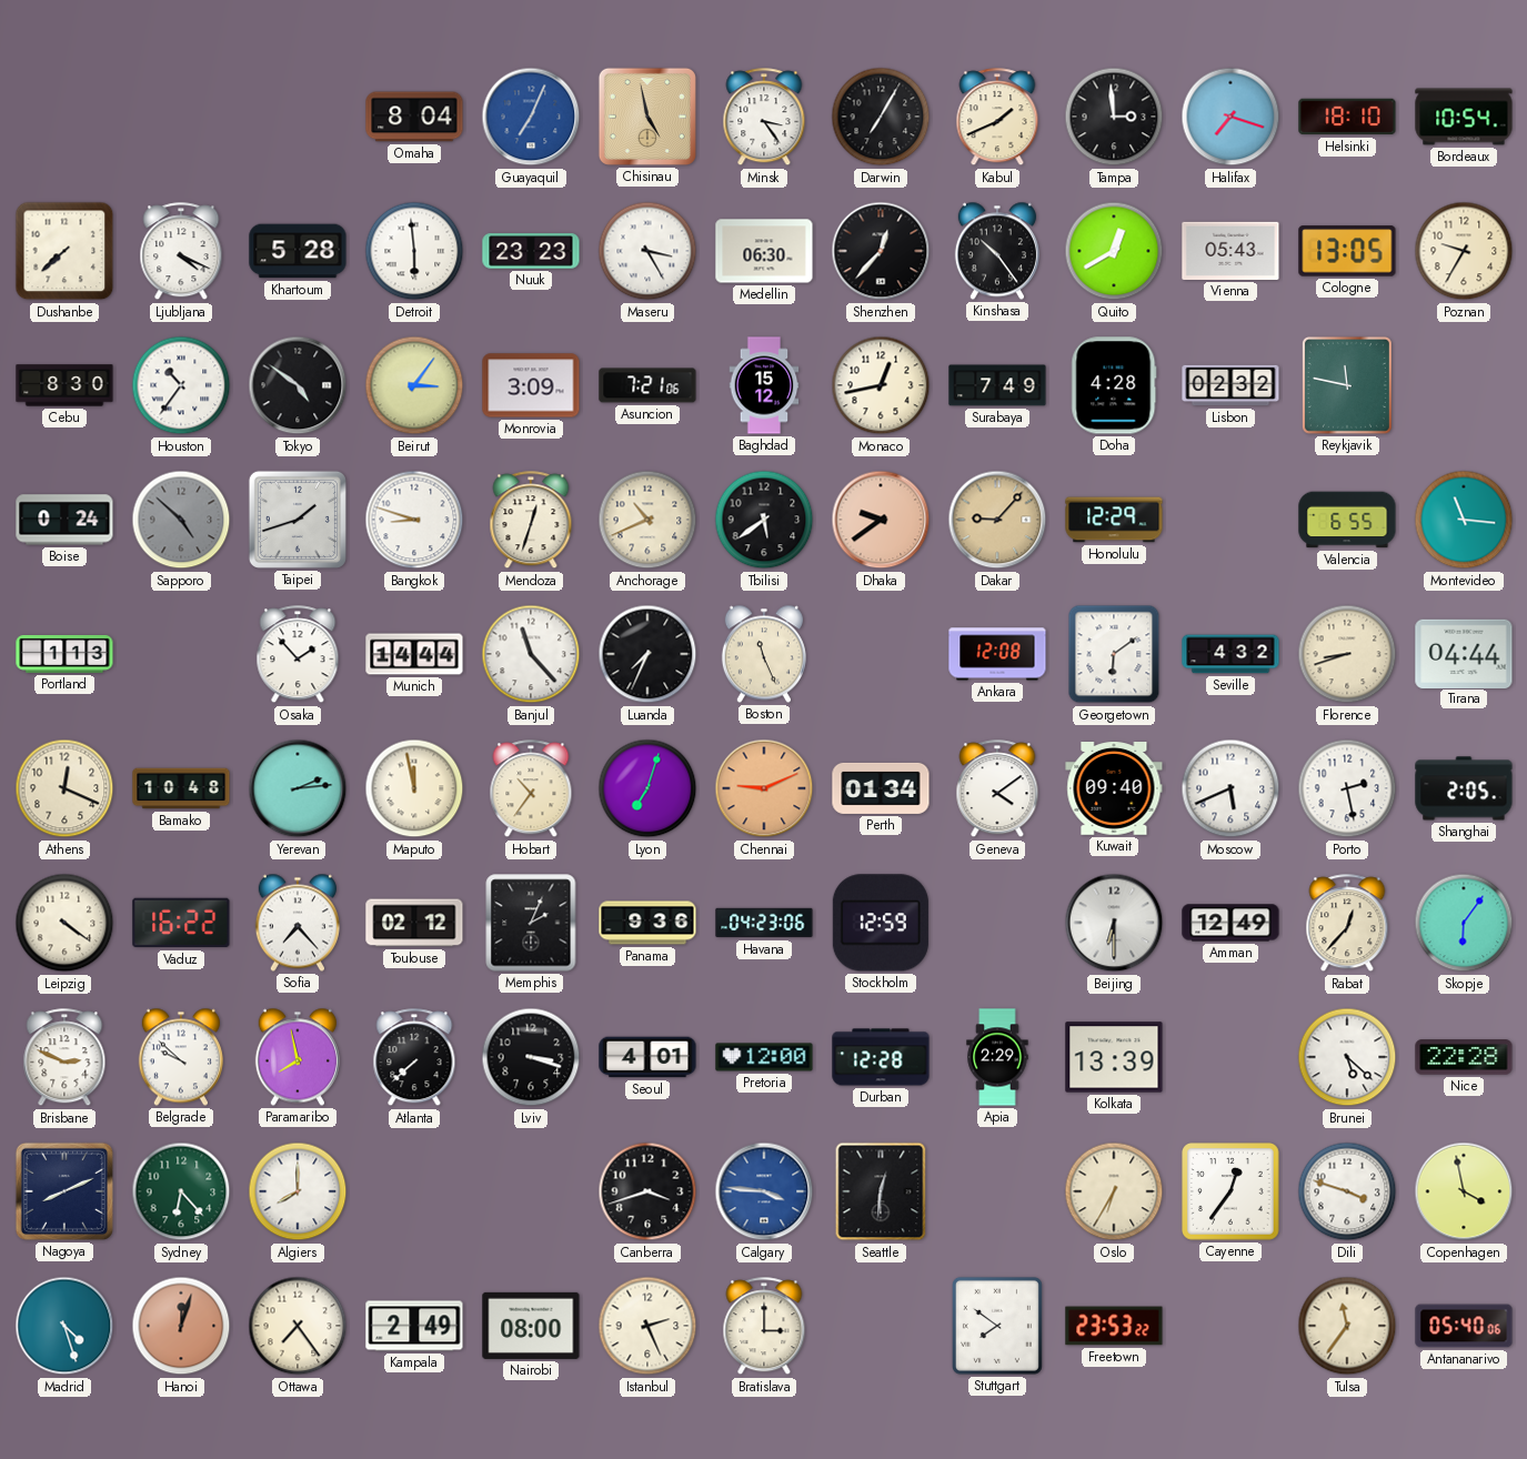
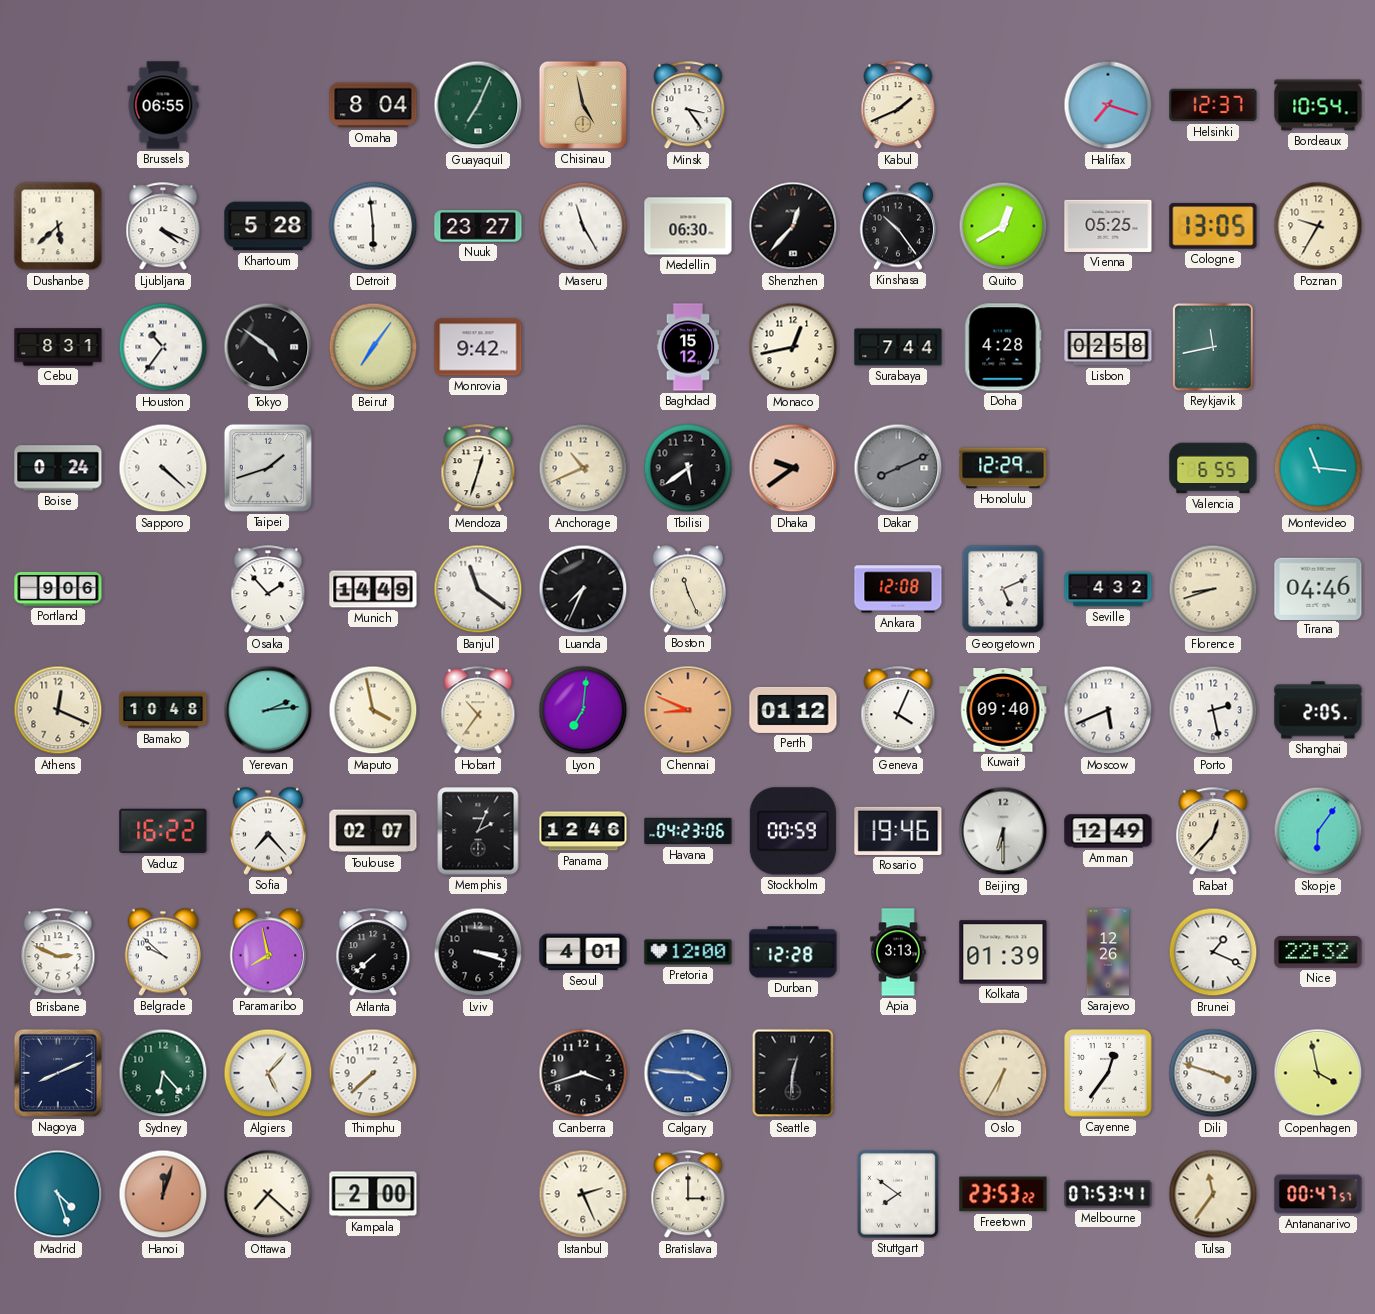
Brussels: none -> 06:55
Guayaquil dial: blue -> green
Darwin: 7:05 -> none
Tampa: 2:59 -> none
Helsinki: 18:10 -> 12:37
Dushanbe: 7:38 -> 5:38
Nuuk: 23:23 -> 23:27
Maseru: 3:25 -> 11:25
Vienna: 05:43 -> 05:25
Cebu: 8:30 -> 8:31
Beirut: 3:06 -> 7:06
Monrovia: 3:09 -> 9:42
Asuncion: 7:21 -> none
Surabaya: 7:49 -> 7:44
Lisbon: 02:32 -> 02:58
Reykjavik: 11:47 -> 11:43
Sapporo: 4:52 -> 4:22
Sapporo dial: grey -> white
Bangkok: 8:48 -> none
Dakar: 9:07 -> 8:11
Dakar dial: champagne -> grey
Portland: 1:13 -> 9:06
Munich: 14:44 -> 14:49
Banjul: 11:23 -> 11:21
Georgetown: 6:09 -> 5:11
Tirana: 04:44 -> 04:46
Maputo: 11:58 -> 3:58
Lyon: 7:03 -> 7:01
Chennai: 9:11 -> 8:49
Perth: 01:34 -> 01:12
Geneva: 4:09 -> 4:04
Leipzig: 4:21 -> none
Toulouse: 02:12 -> 02:07
Panama: 9:36 -> 12:46
Stockholm: 12:59 -> 00:59
Rosario: none -> 19:46
Apia: 2:29 -> 3:13
Kolkata: 13:39 -> 01:39
Sarajevo: none -> 12:26
Brunei: 5:22 -> 1:19
Nice: 22:28 -> 22:32
Algiers: 8:00 -> 5:07
Thimphu: none -> 7:38
Ottawa: 7:24 -> 7:22
Kampala: 2:49 -> 2:00
Nairobi: 08:00 -> none
Melbourne: none -> 07:53
Antananarivo: 05:40 -> 00:47
